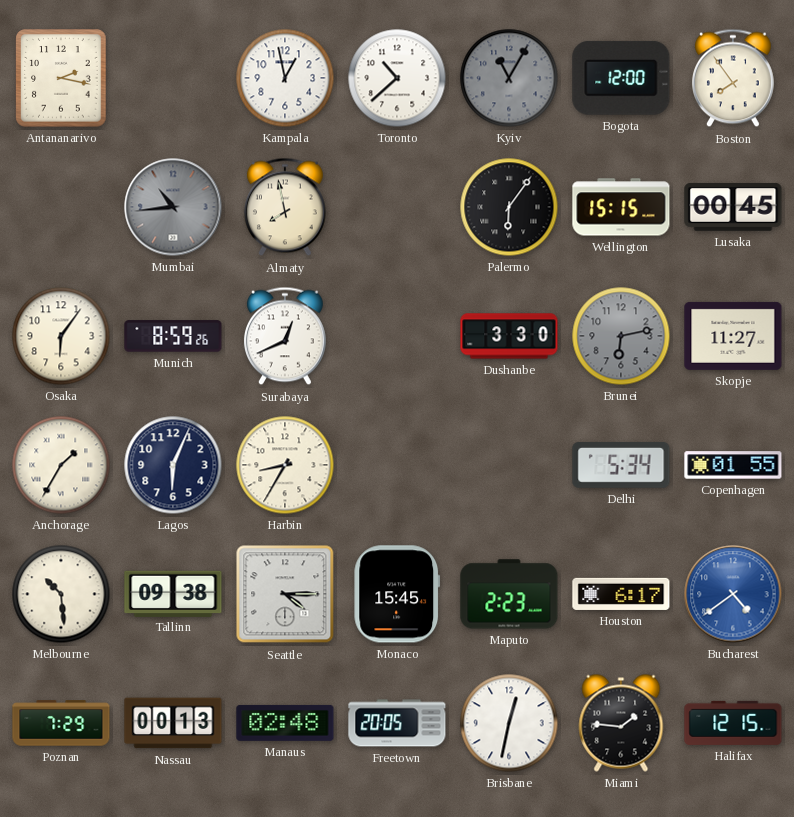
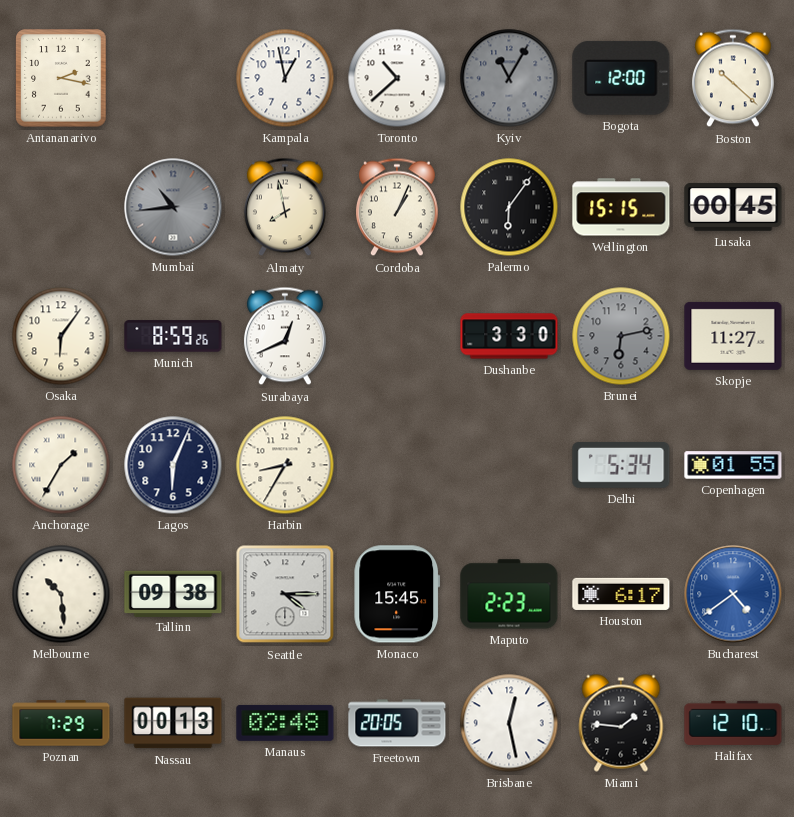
Boston: 7:54 -> 10:22
Cordoba: none -> 1:04
Brisbane: 12:32 -> 12:28
Halifax: 12:15 -> 12:10
